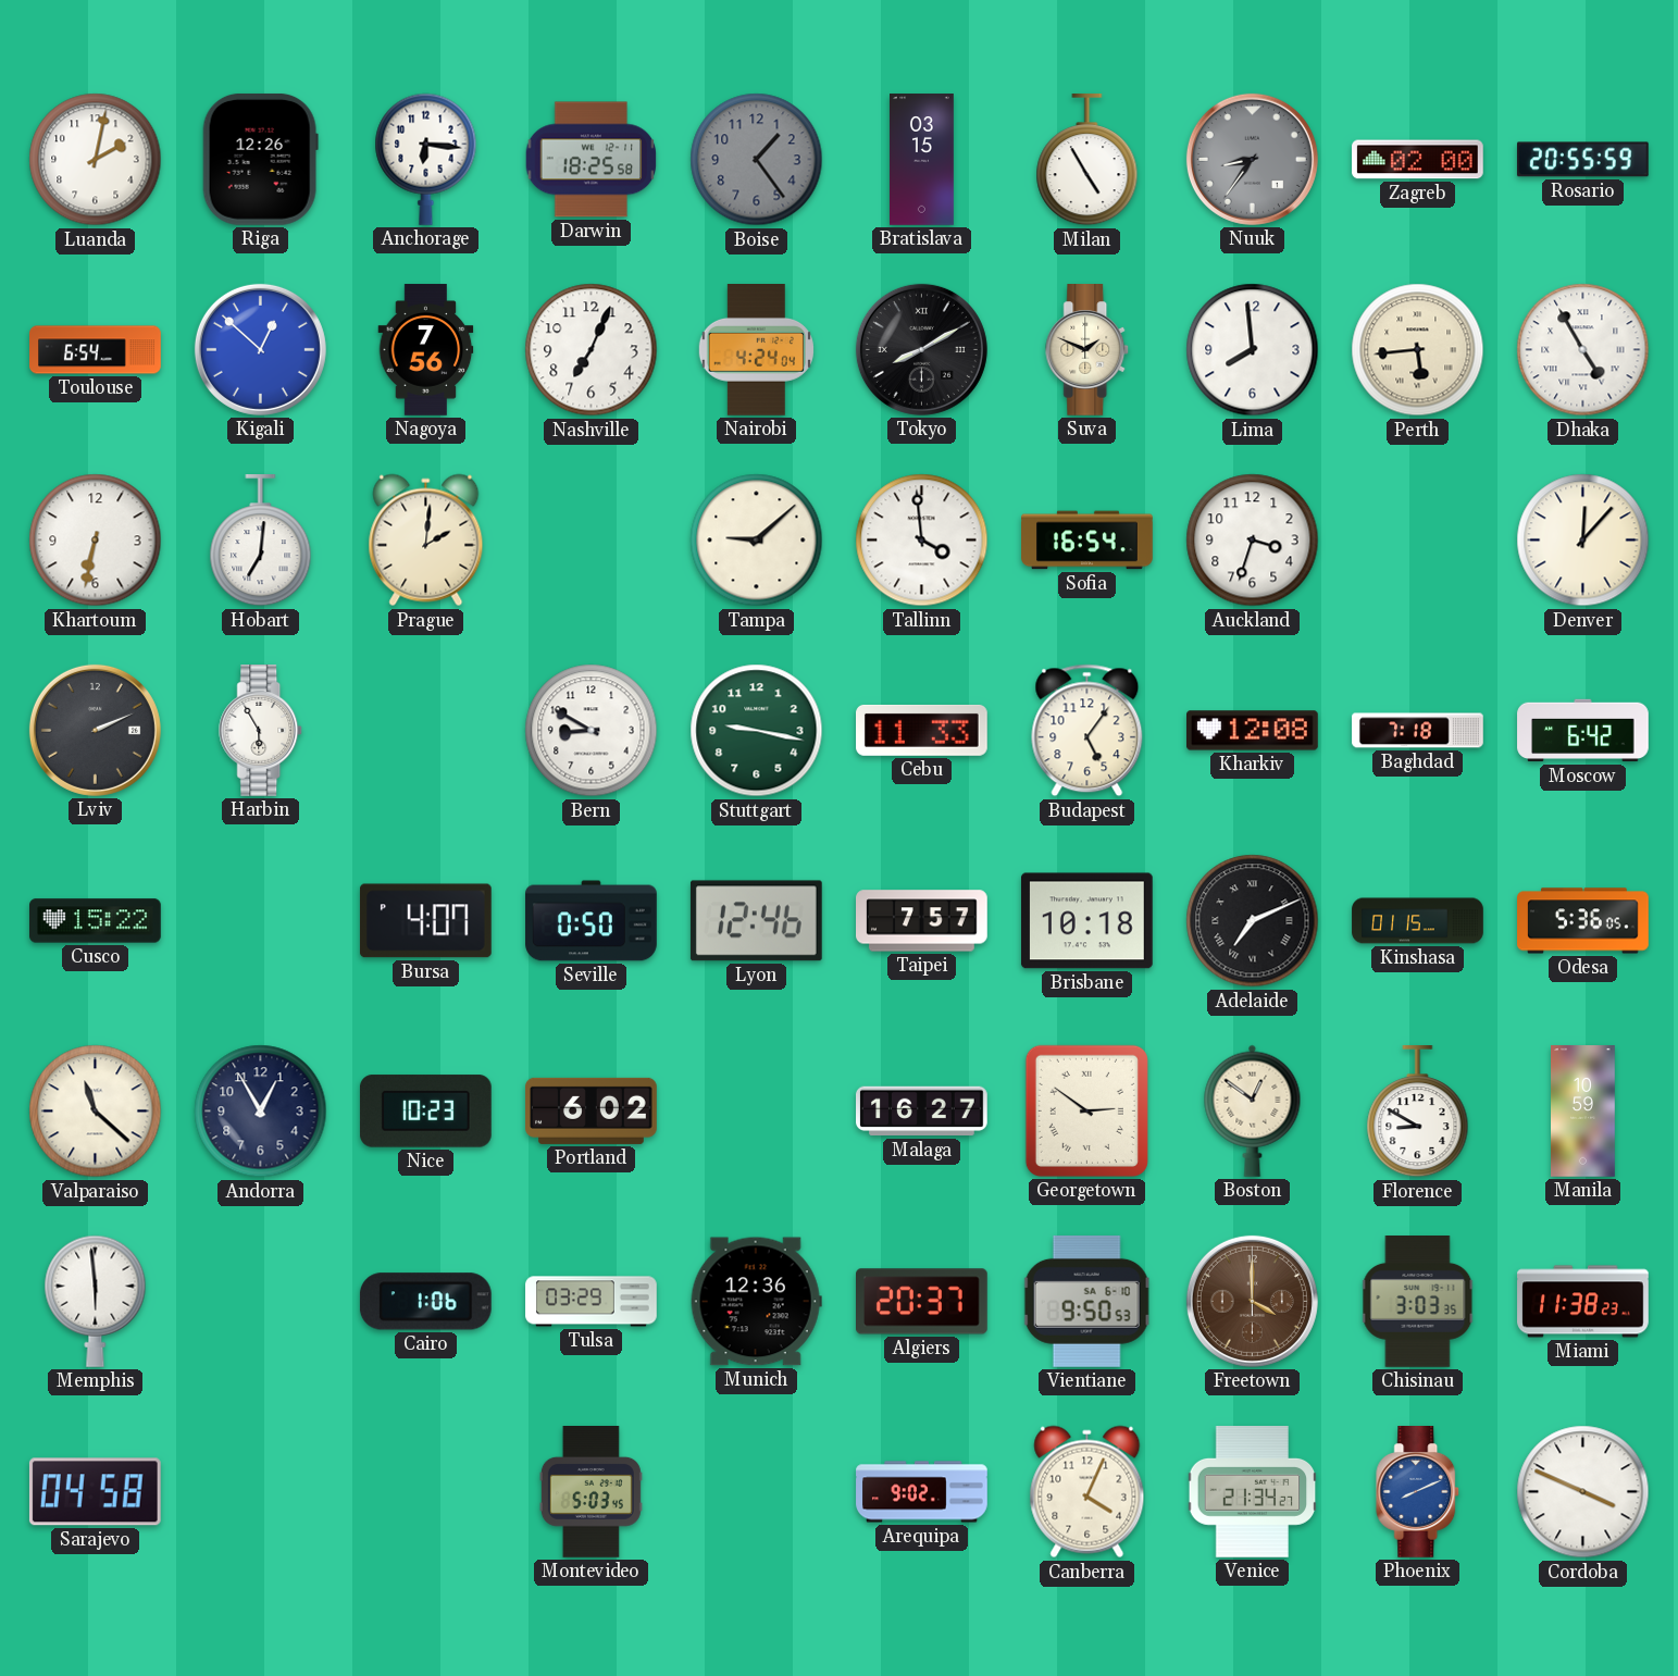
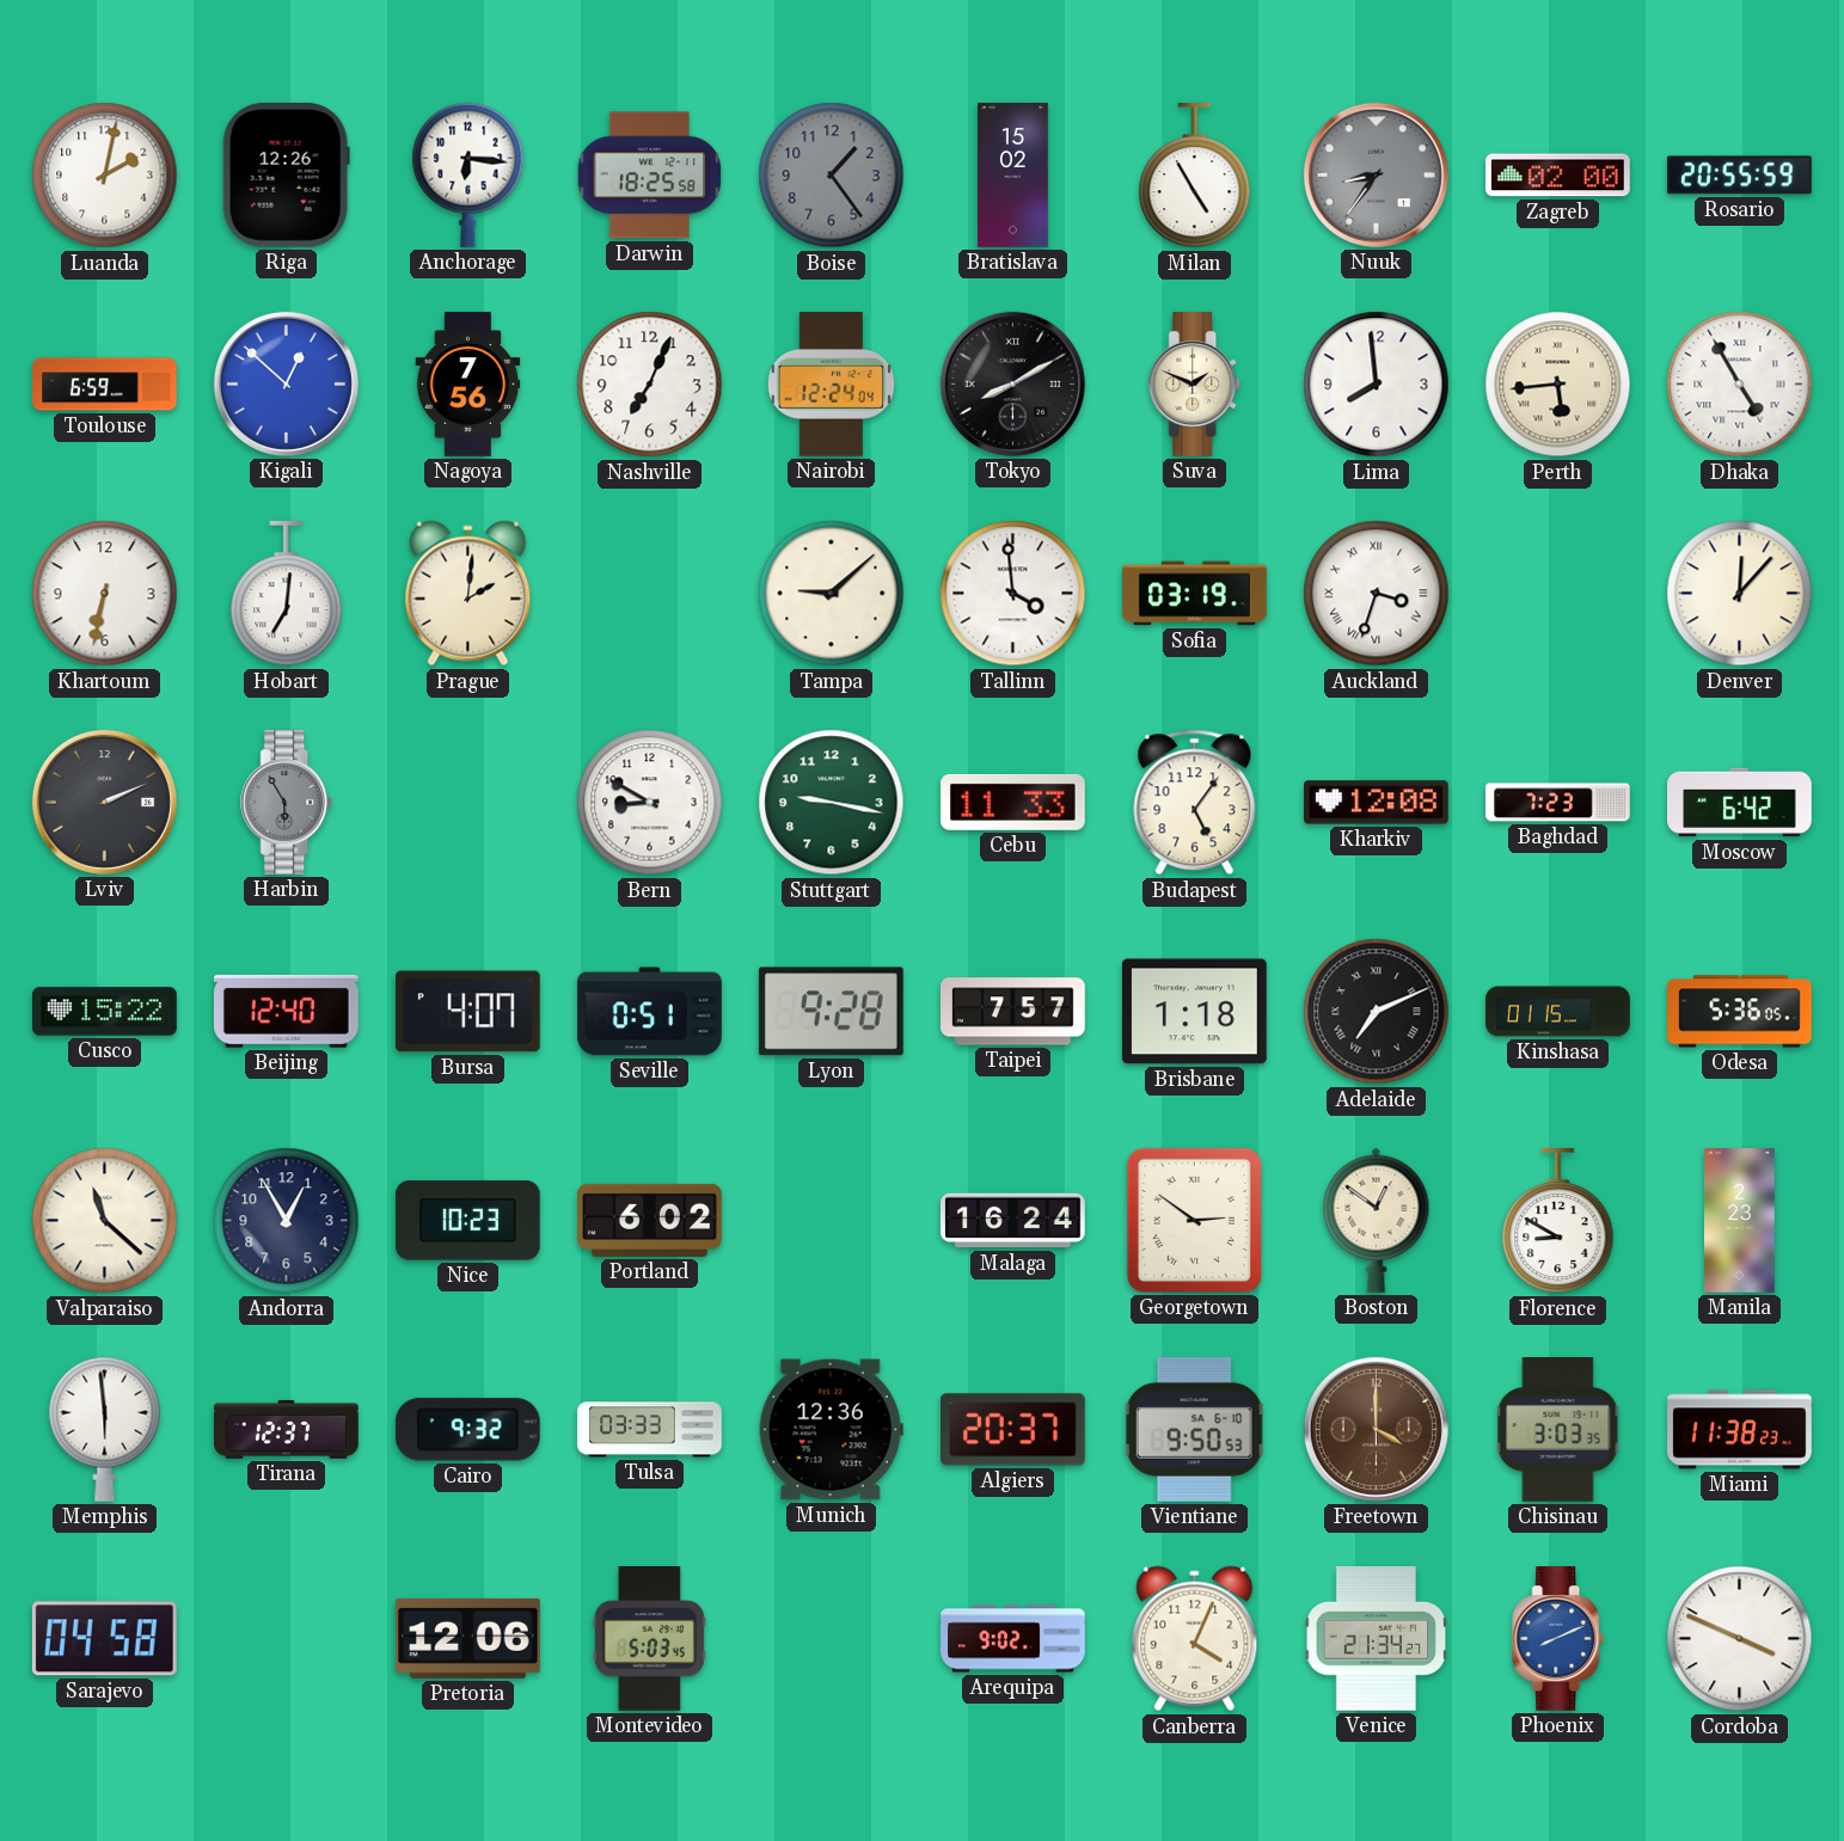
Bratislava: 03:15 -> 15:02
Toulouse: 6:54 -> 6:59
Nairobi: 4:24 -> 12:24
Sofia: 16:54 -> 03:19
Auckland numerals: Arabic -> Roman
Harbin dial: white -> grey
Baghdad: 7:18 -> 7:23
Beijing: none -> 12:40
Seville: 0:50 -> 0:51
Lyon: 12:46 -> 9:28
Brisbane: 10:18 -> 1:18
Malaga: 16:27 -> 16:24
Manila: 10:59 -> 2:23
Tirana: none -> 12:37
Cairo: 1:06 -> 9:32
Tulsa: 03:29 -> 03:33
Pretoria: none -> 12:06
